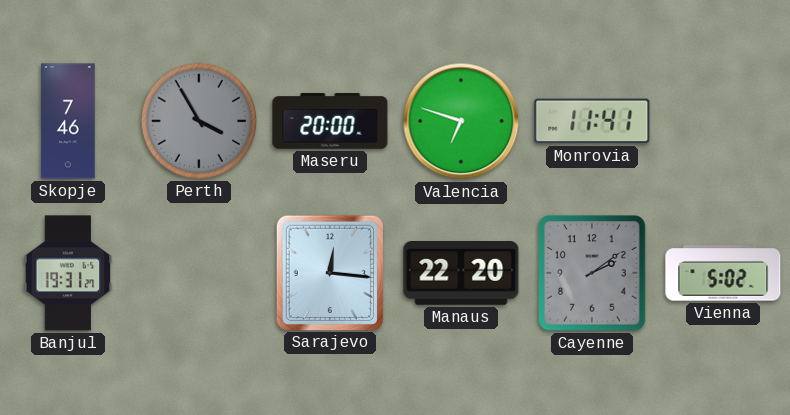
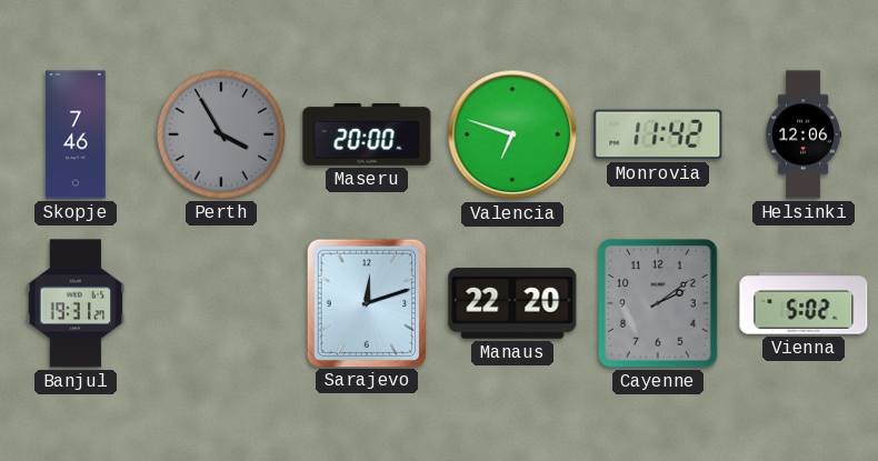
Monrovia: 11:41 -> 11:42
Helsinki: none -> 12:06
Sarajevo: 12:16 -> 12:12
